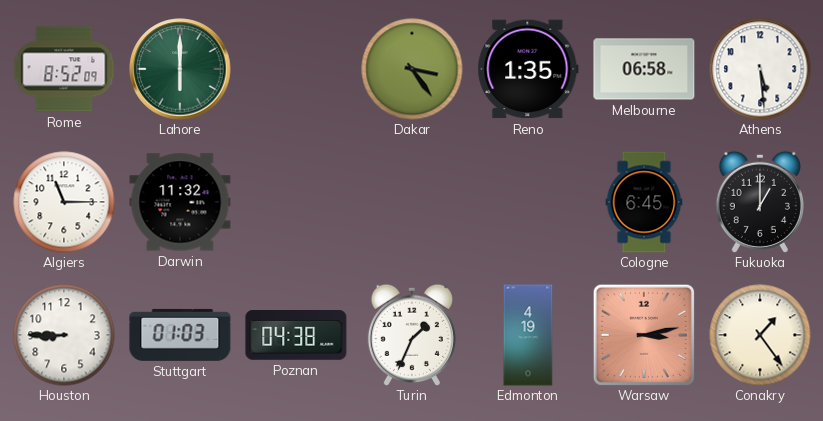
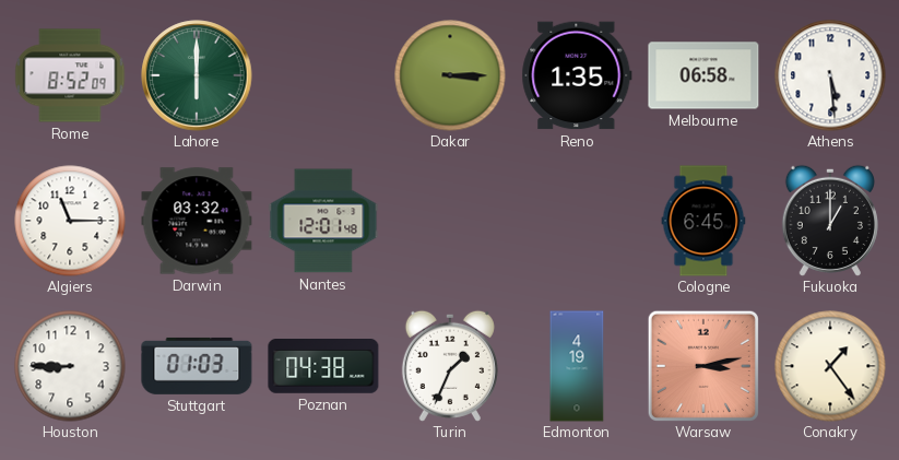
Dakar: 3:24 -> 3:15
Darwin: 11:32 -> 03:32
Nantes: none -> 12:01
